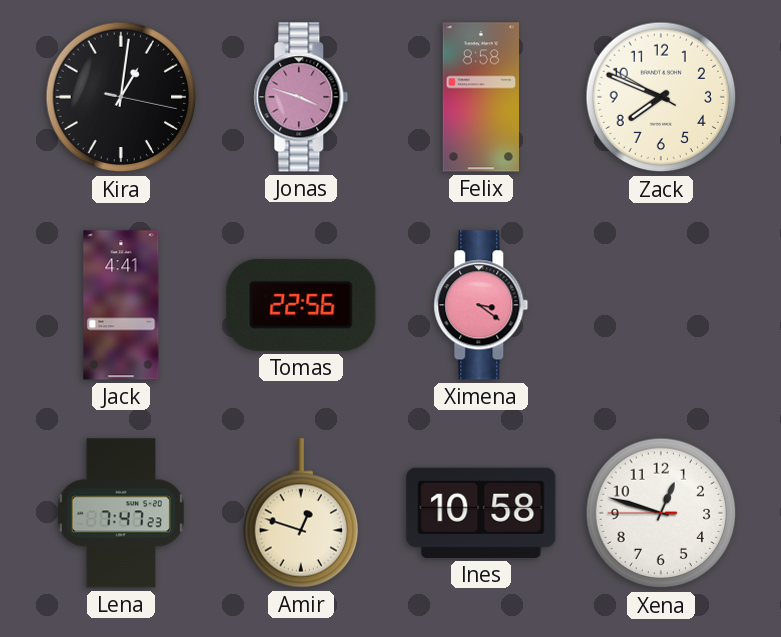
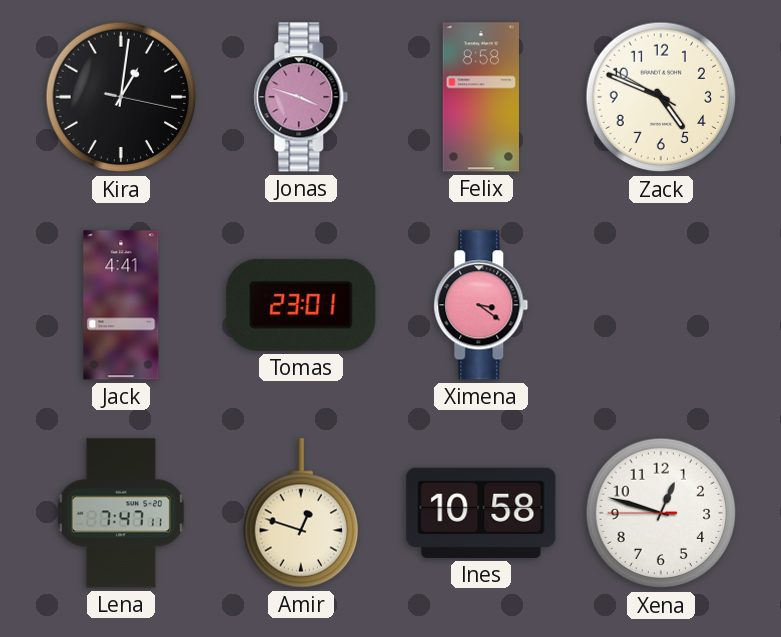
Zack: 7:48 -> 4:48
Tomas: 22:56 -> 23:01
Lena: 7:47:23 -> 7:47:11
